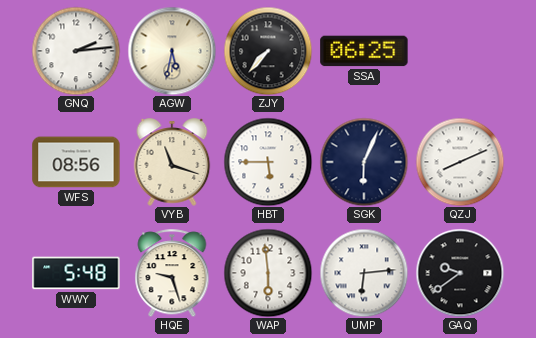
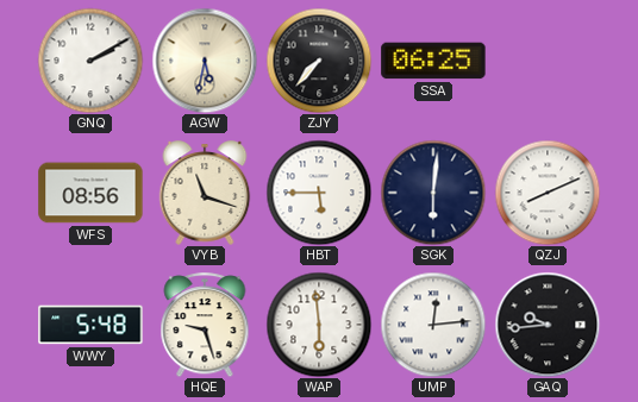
GNQ: 2:14 -> 2:10
SGK: 6:04 -> 6:01
UMP: 6:14 -> 12:14
GAQ: 9:39 -> 9:44
